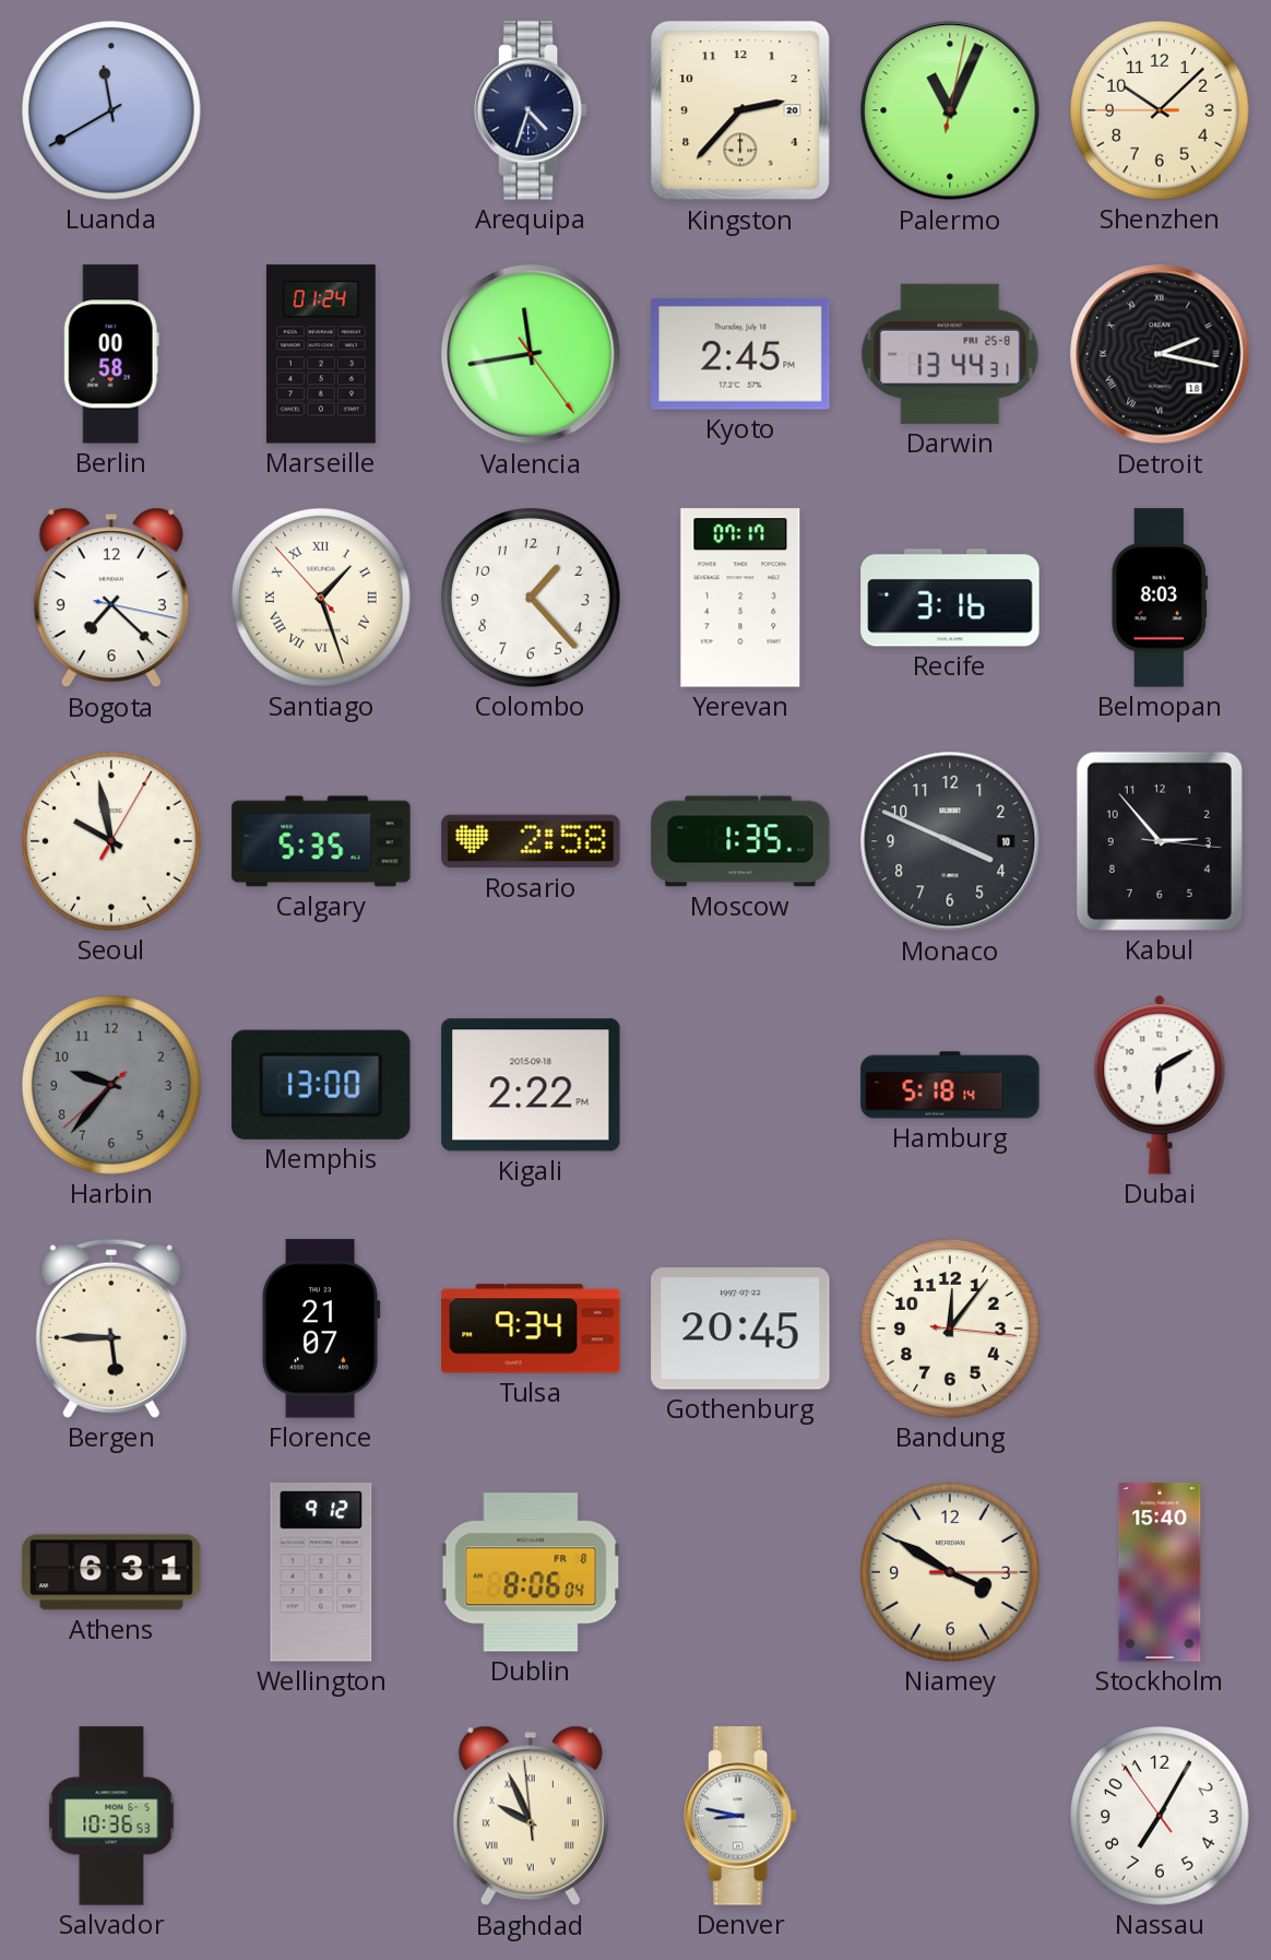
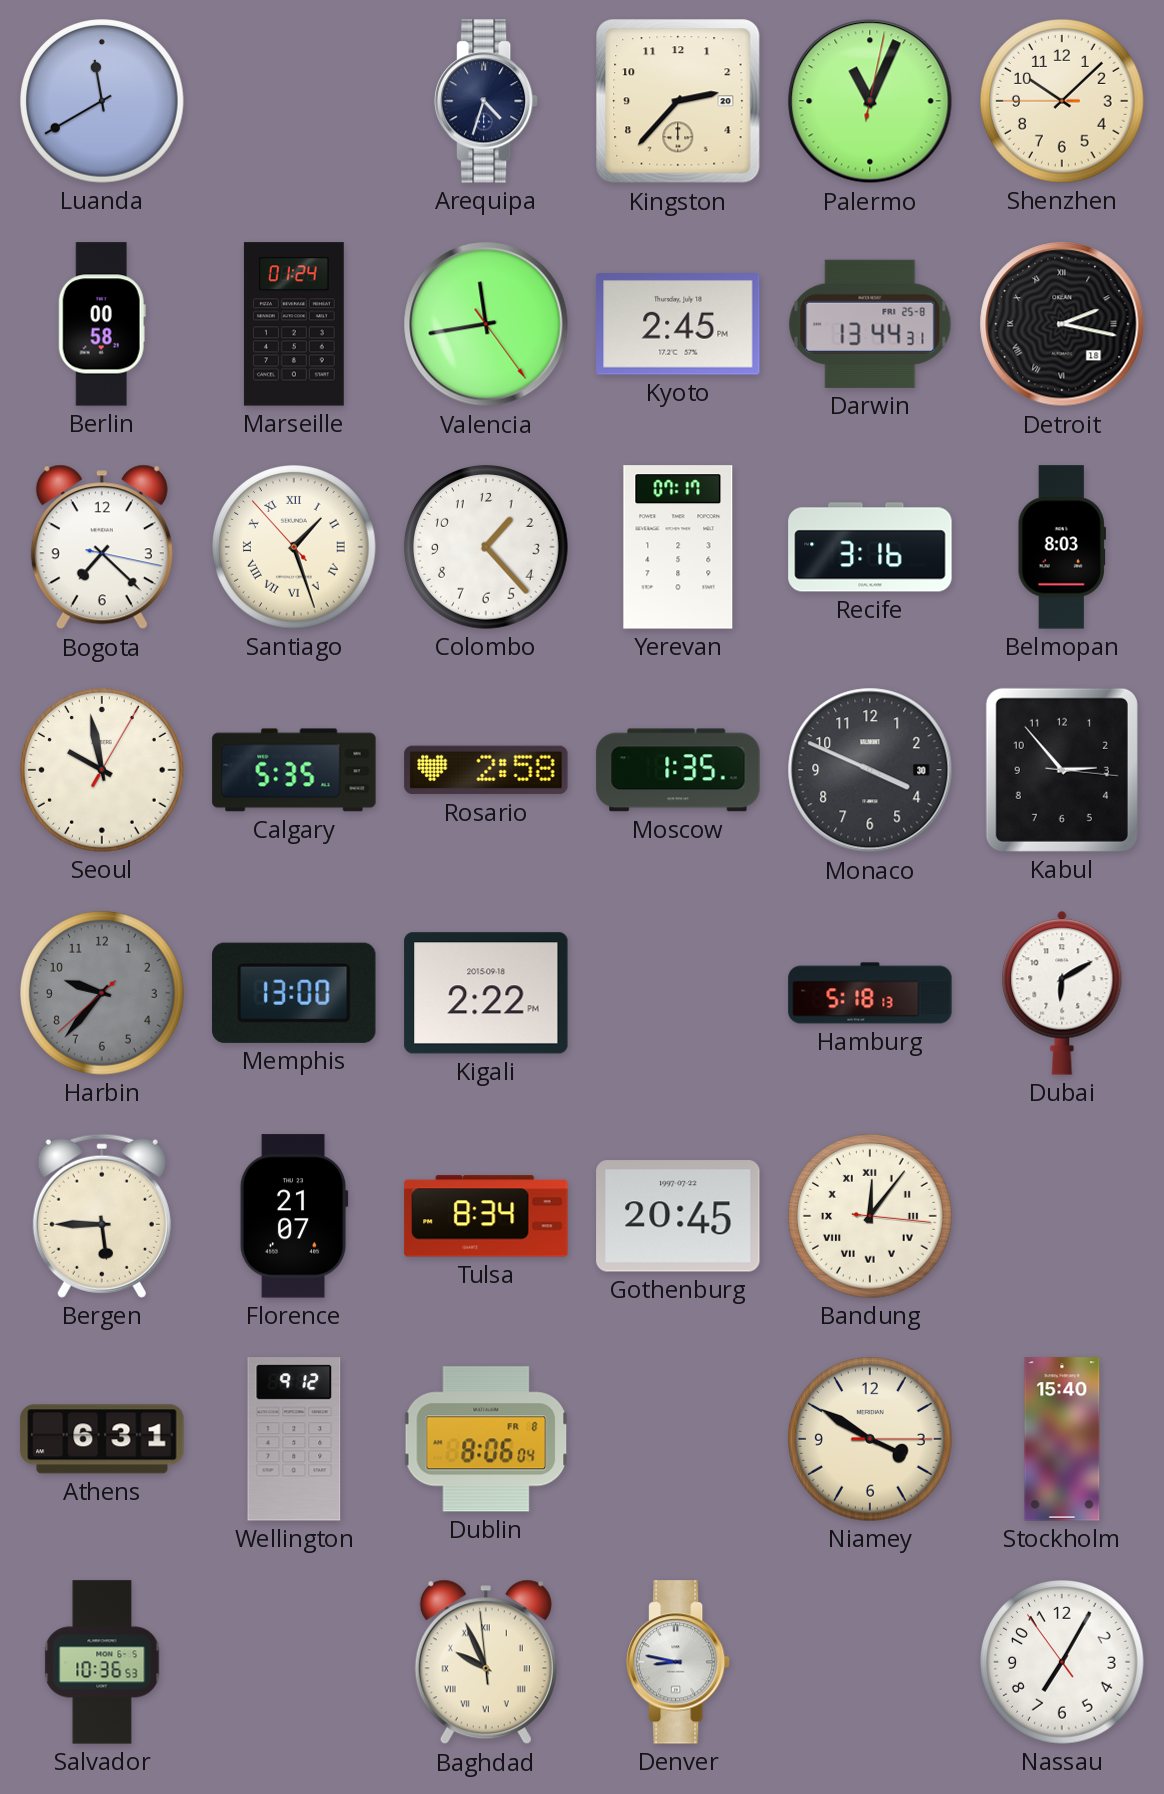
Monaco date: 10 -> 30
Hamburg: 5:18:14 -> 5:18:13
Tulsa: 9:34 -> 8:34
Bandung numerals: Arabic -> Roman
